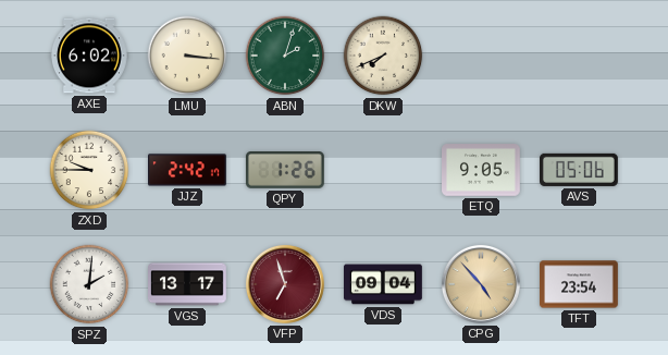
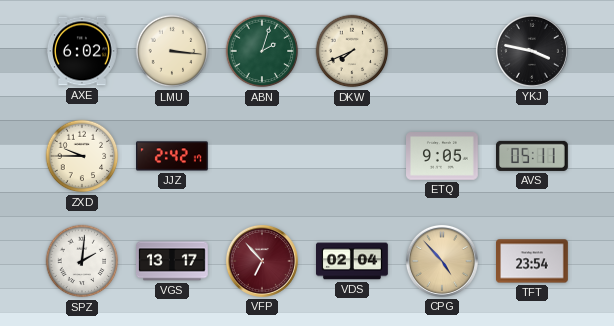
YKJ: none -> 3:47
QPY: 1:26 -> none
AVS: 05:06 -> 05:11
VFP: 6:57 -> 6:53
VDS: 09:04 -> 02:04
